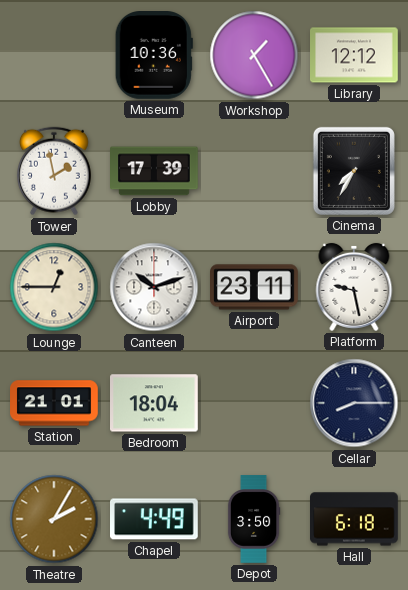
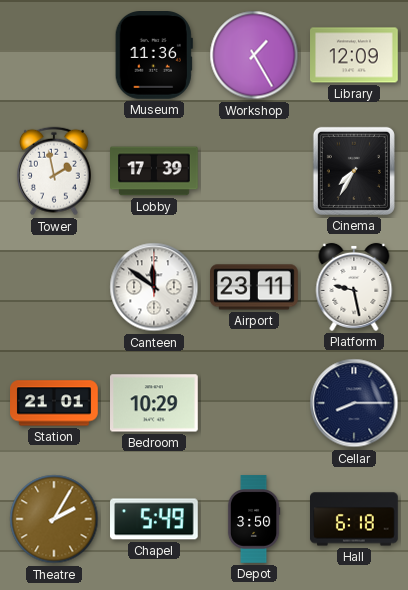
Museum: 10:36 -> 11:36
Library: 12:12 -> 12:09
Lounge: 12:45 -> none
Canteen: 10:12 -> 11:51
Bedroom: 18:04 -> 10:29
Chapel: 4:49 -> 5:49
